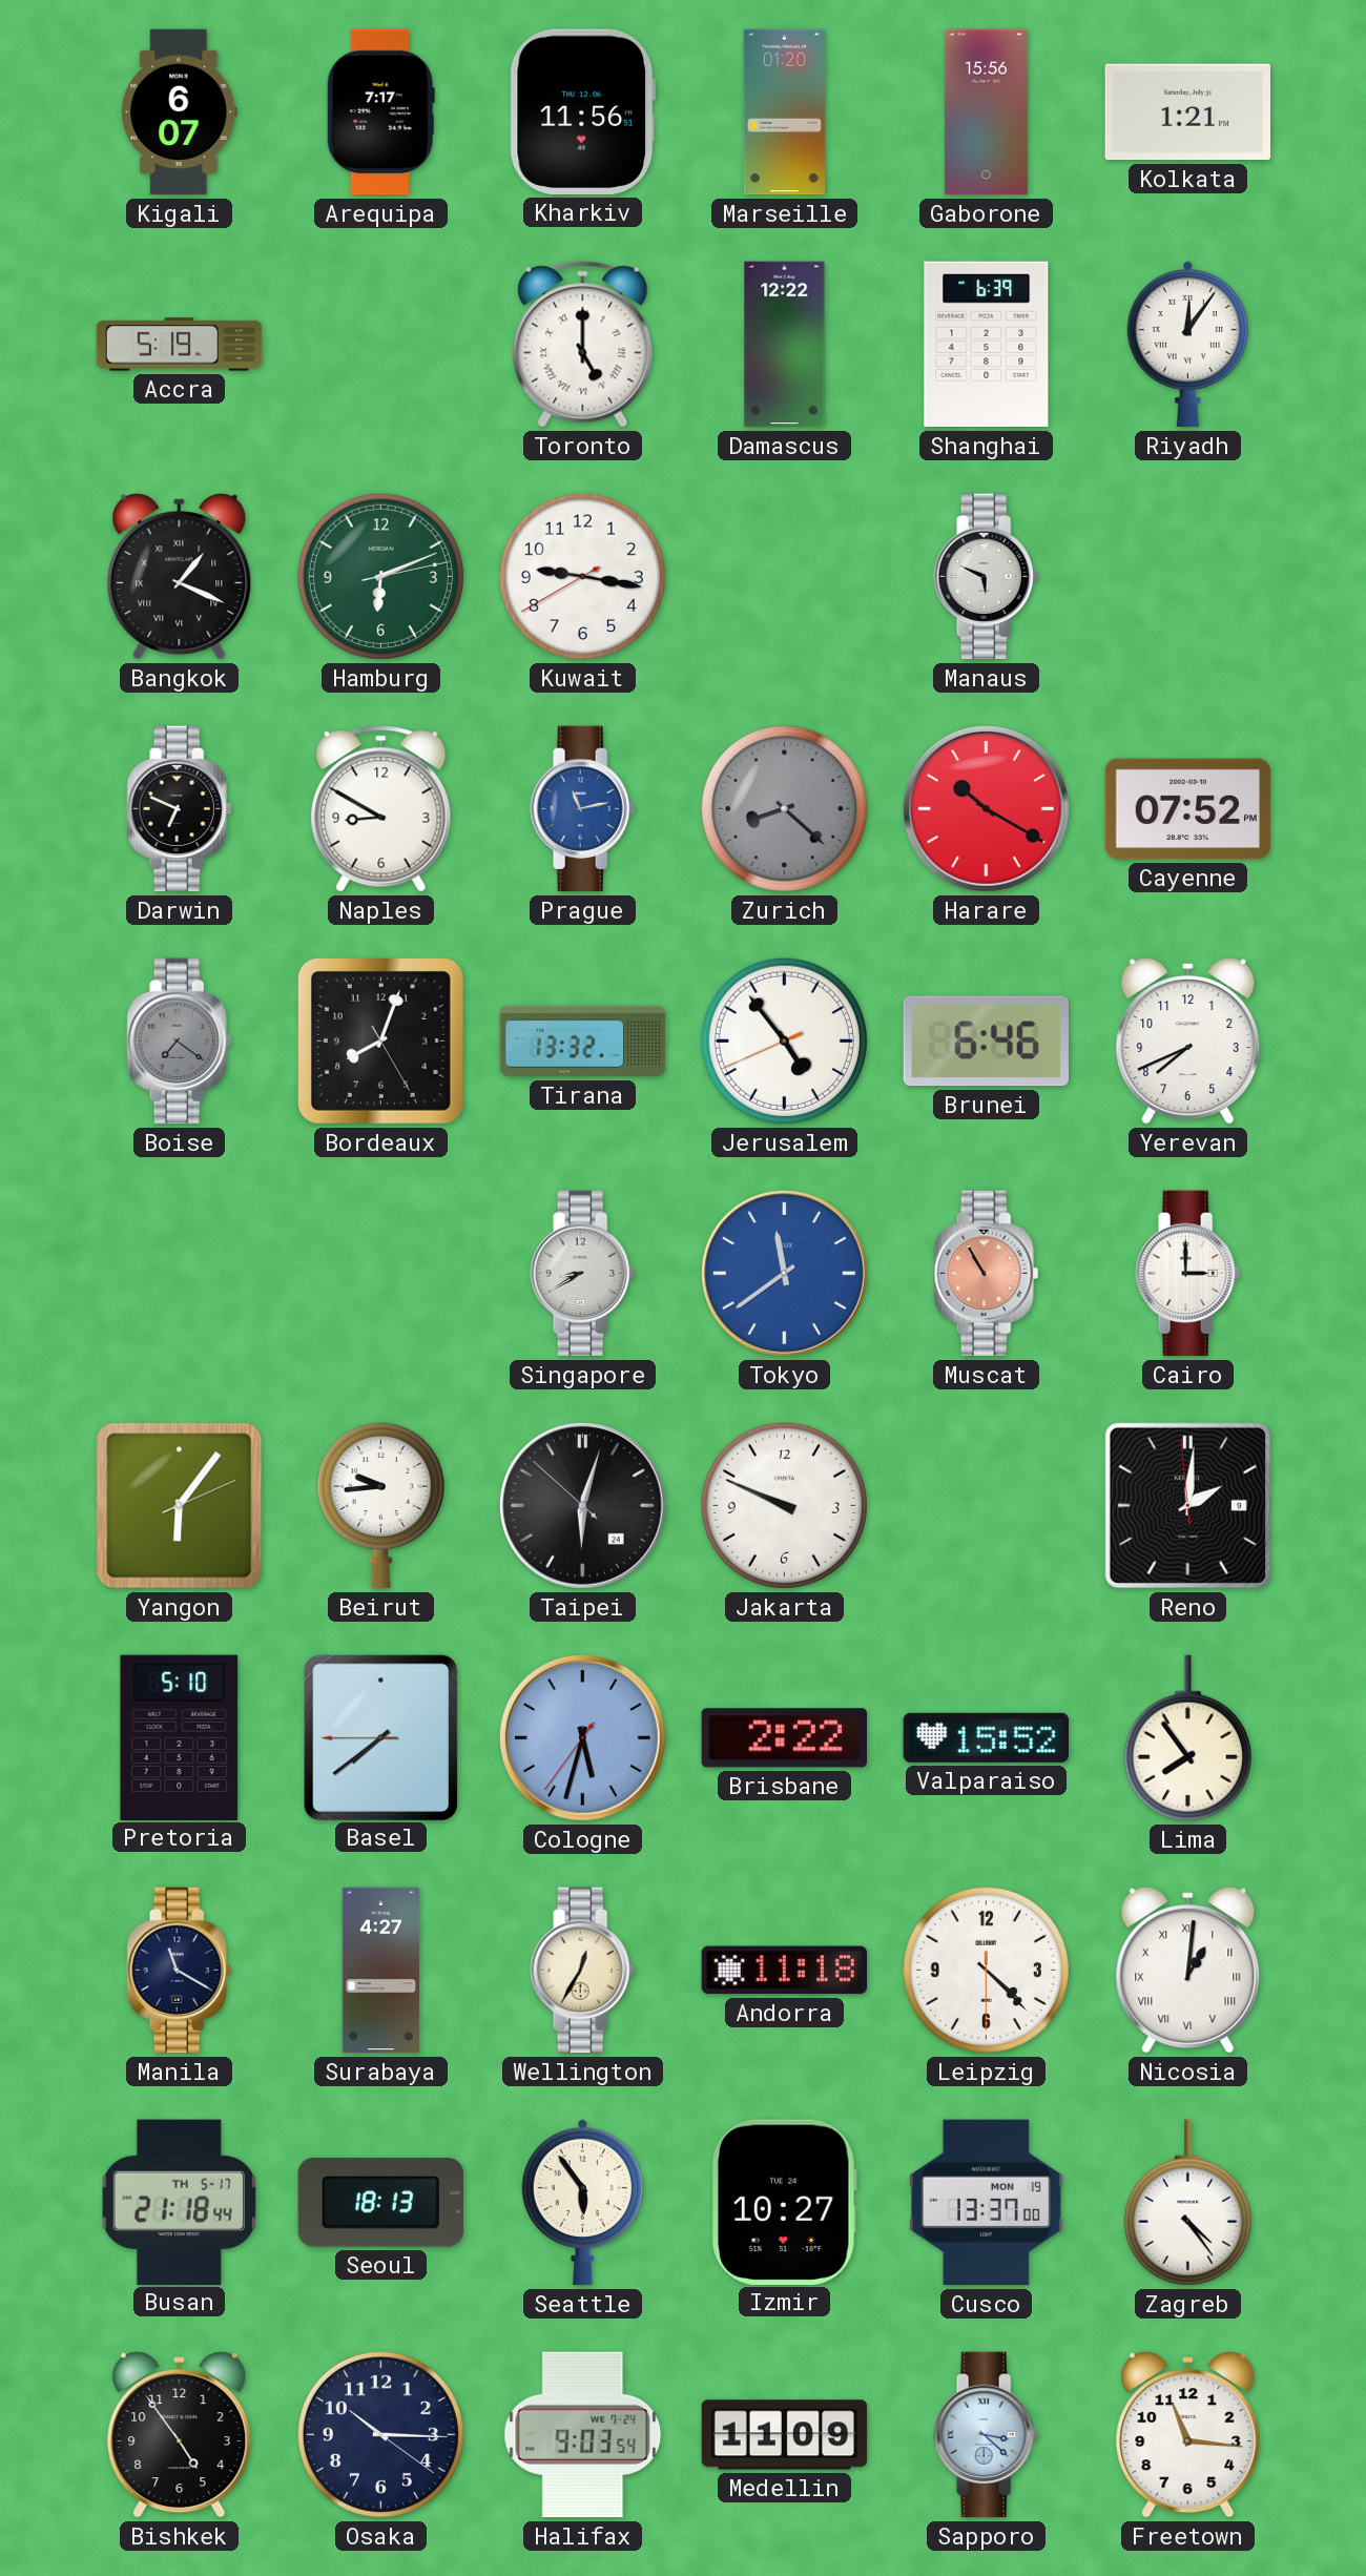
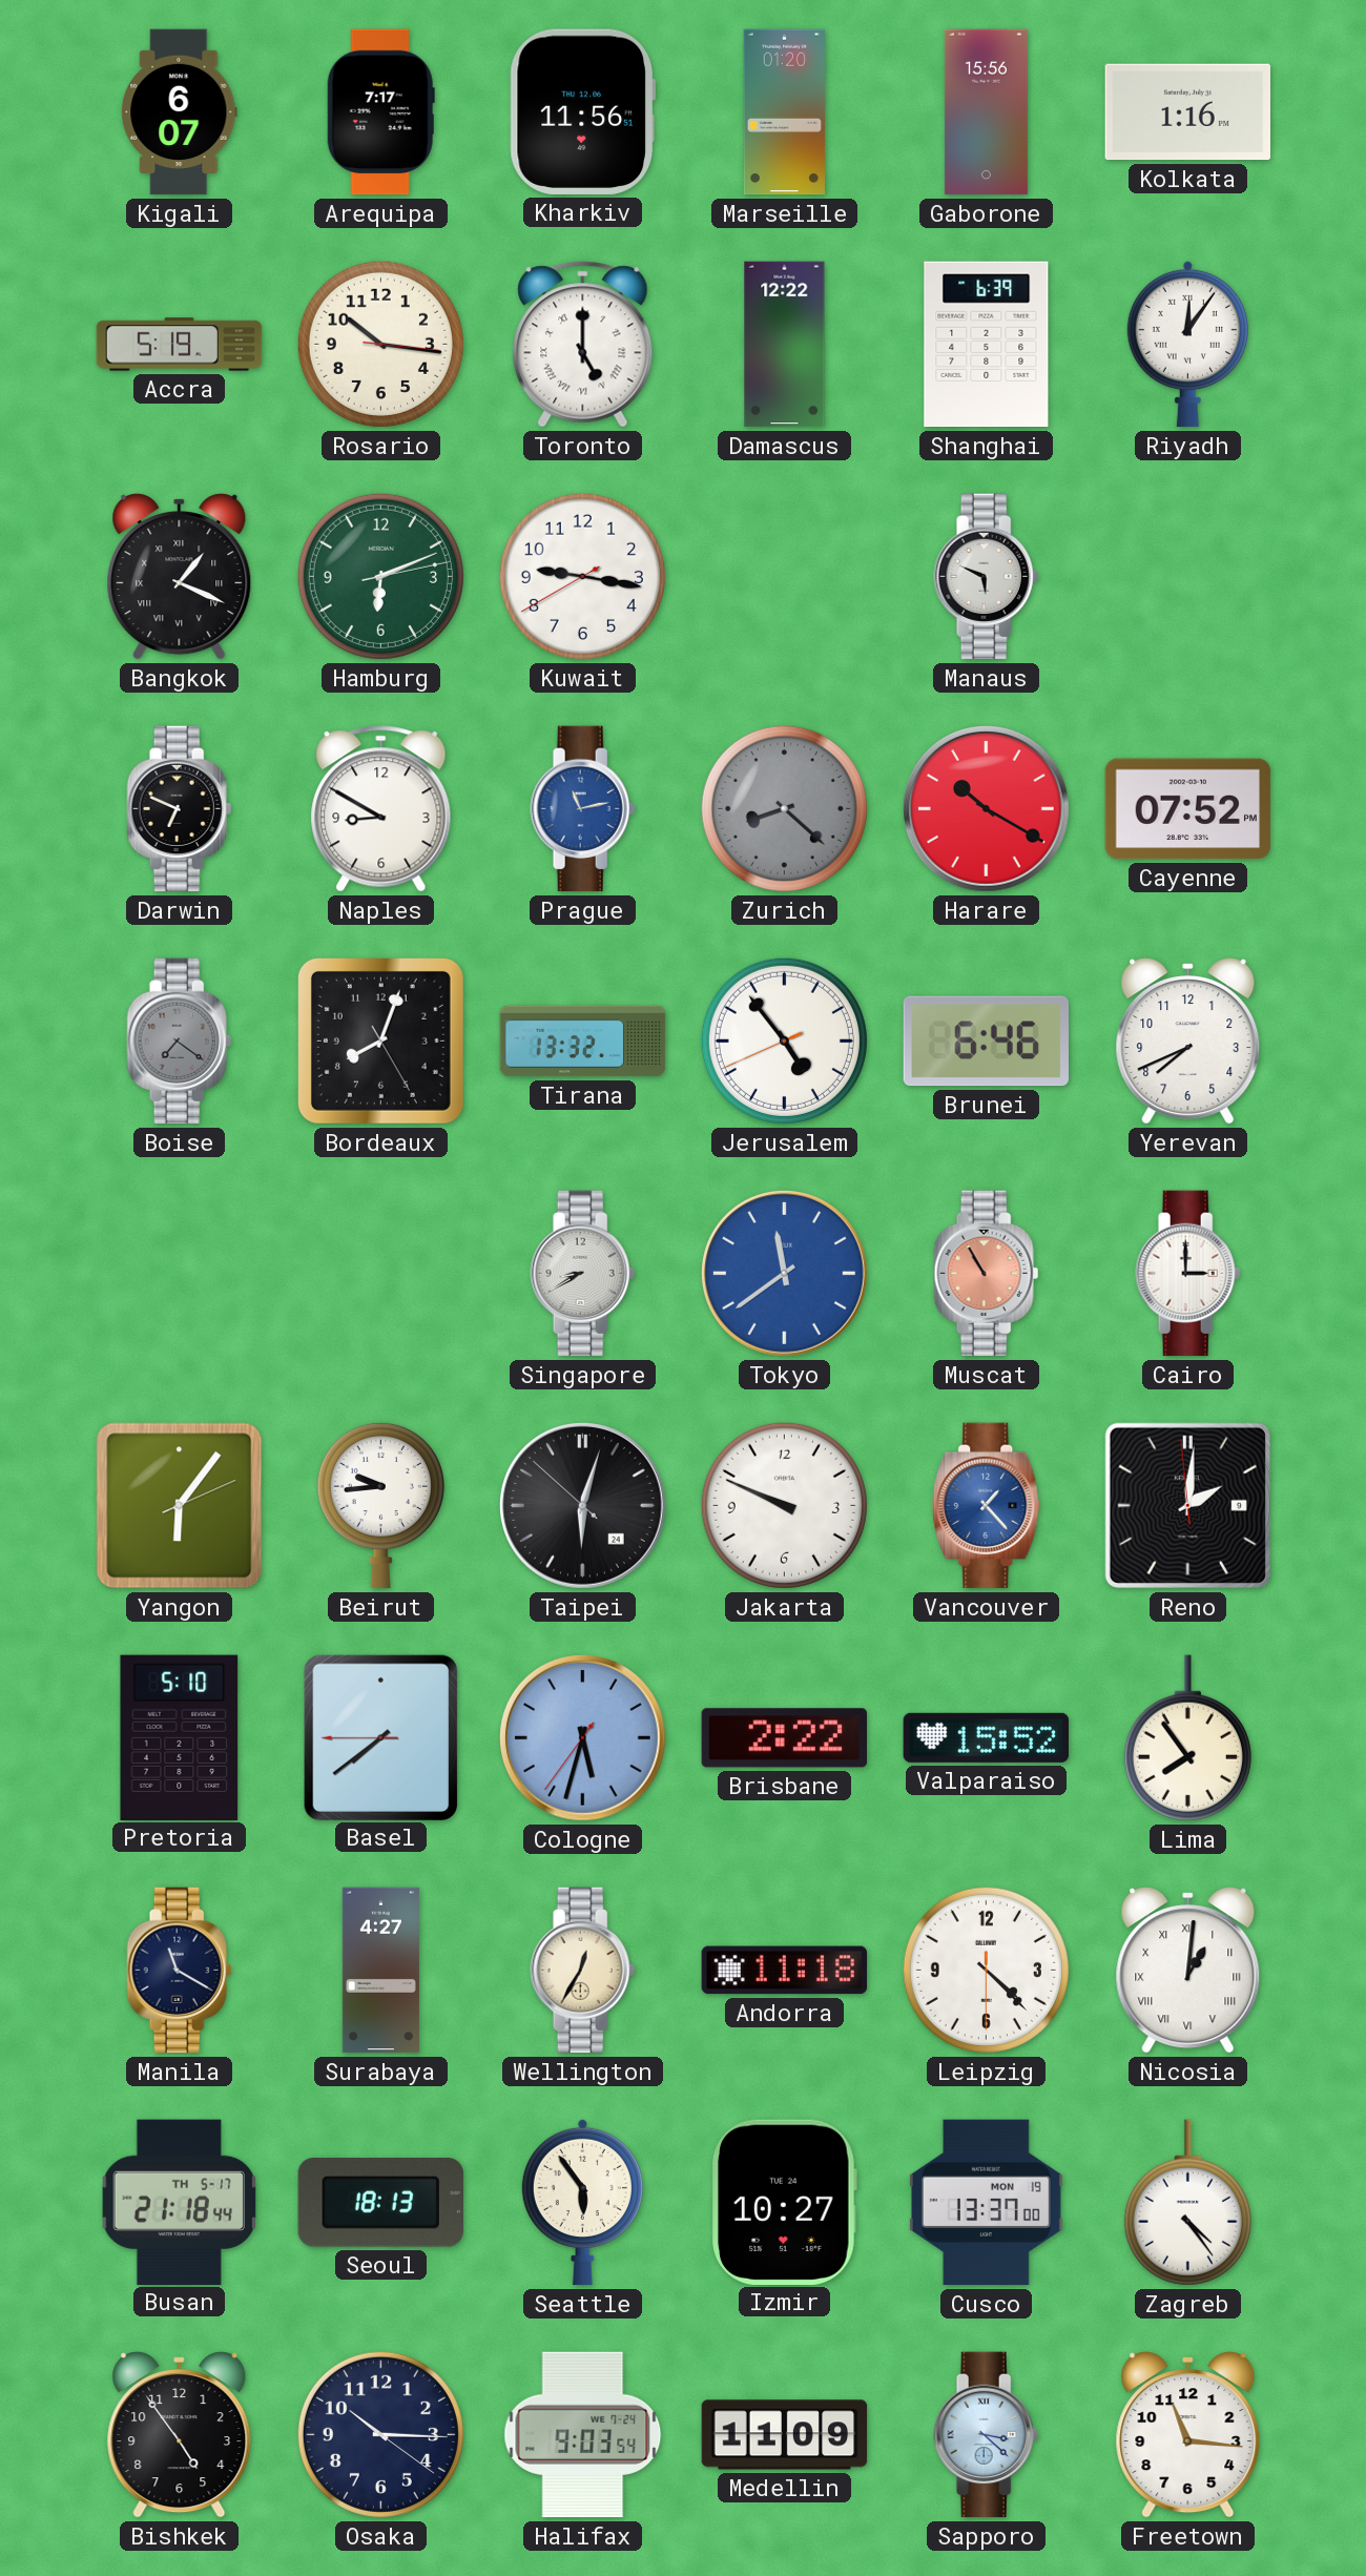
Kolkata: 1:21 -> 1:16
Rosario: none -> 10:16
Vancouver: none -> 1:23
